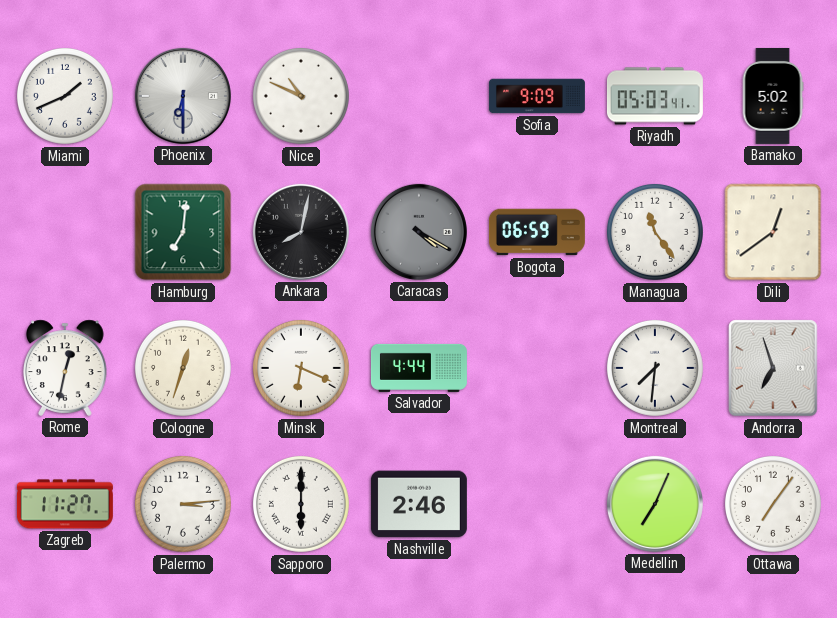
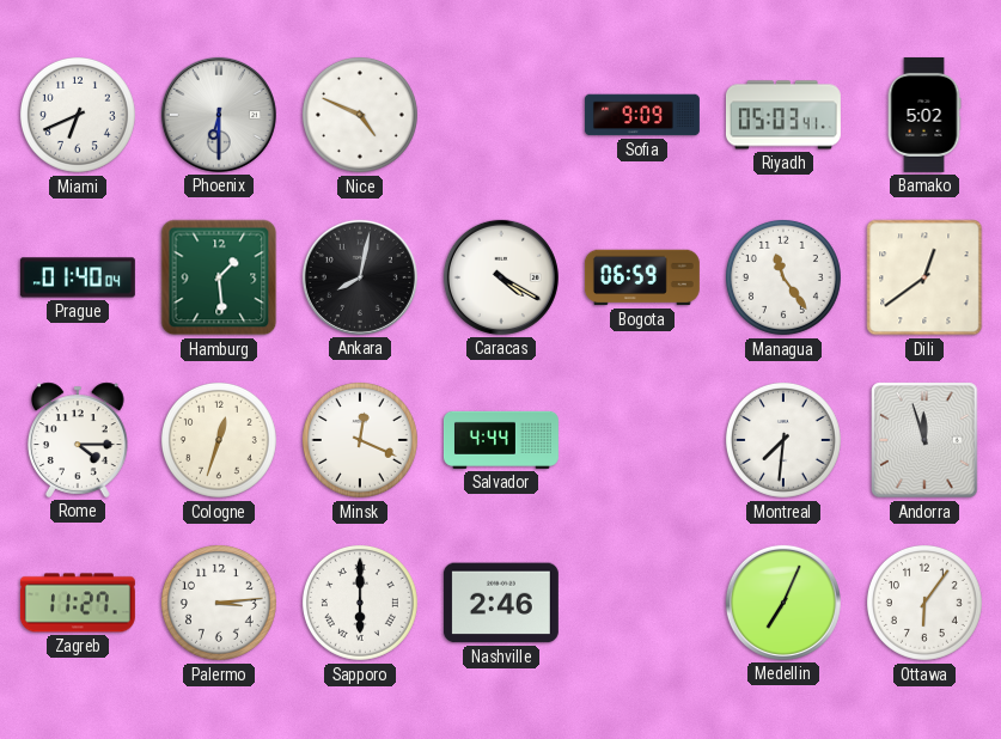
Miami: 1:41 -> 6:41
Nice: 10:49 -> 4:49
Prague: none -> 01:40
Hamburg: 7:01 -> 1:29
Caracas dial: grey -> white
Rome: 12:32 -> 4:15
Minsk: 6:19 -> 12:19
Andorra: 6:57 -> 11:57
Ottawa: 7:06 -> 6:06
